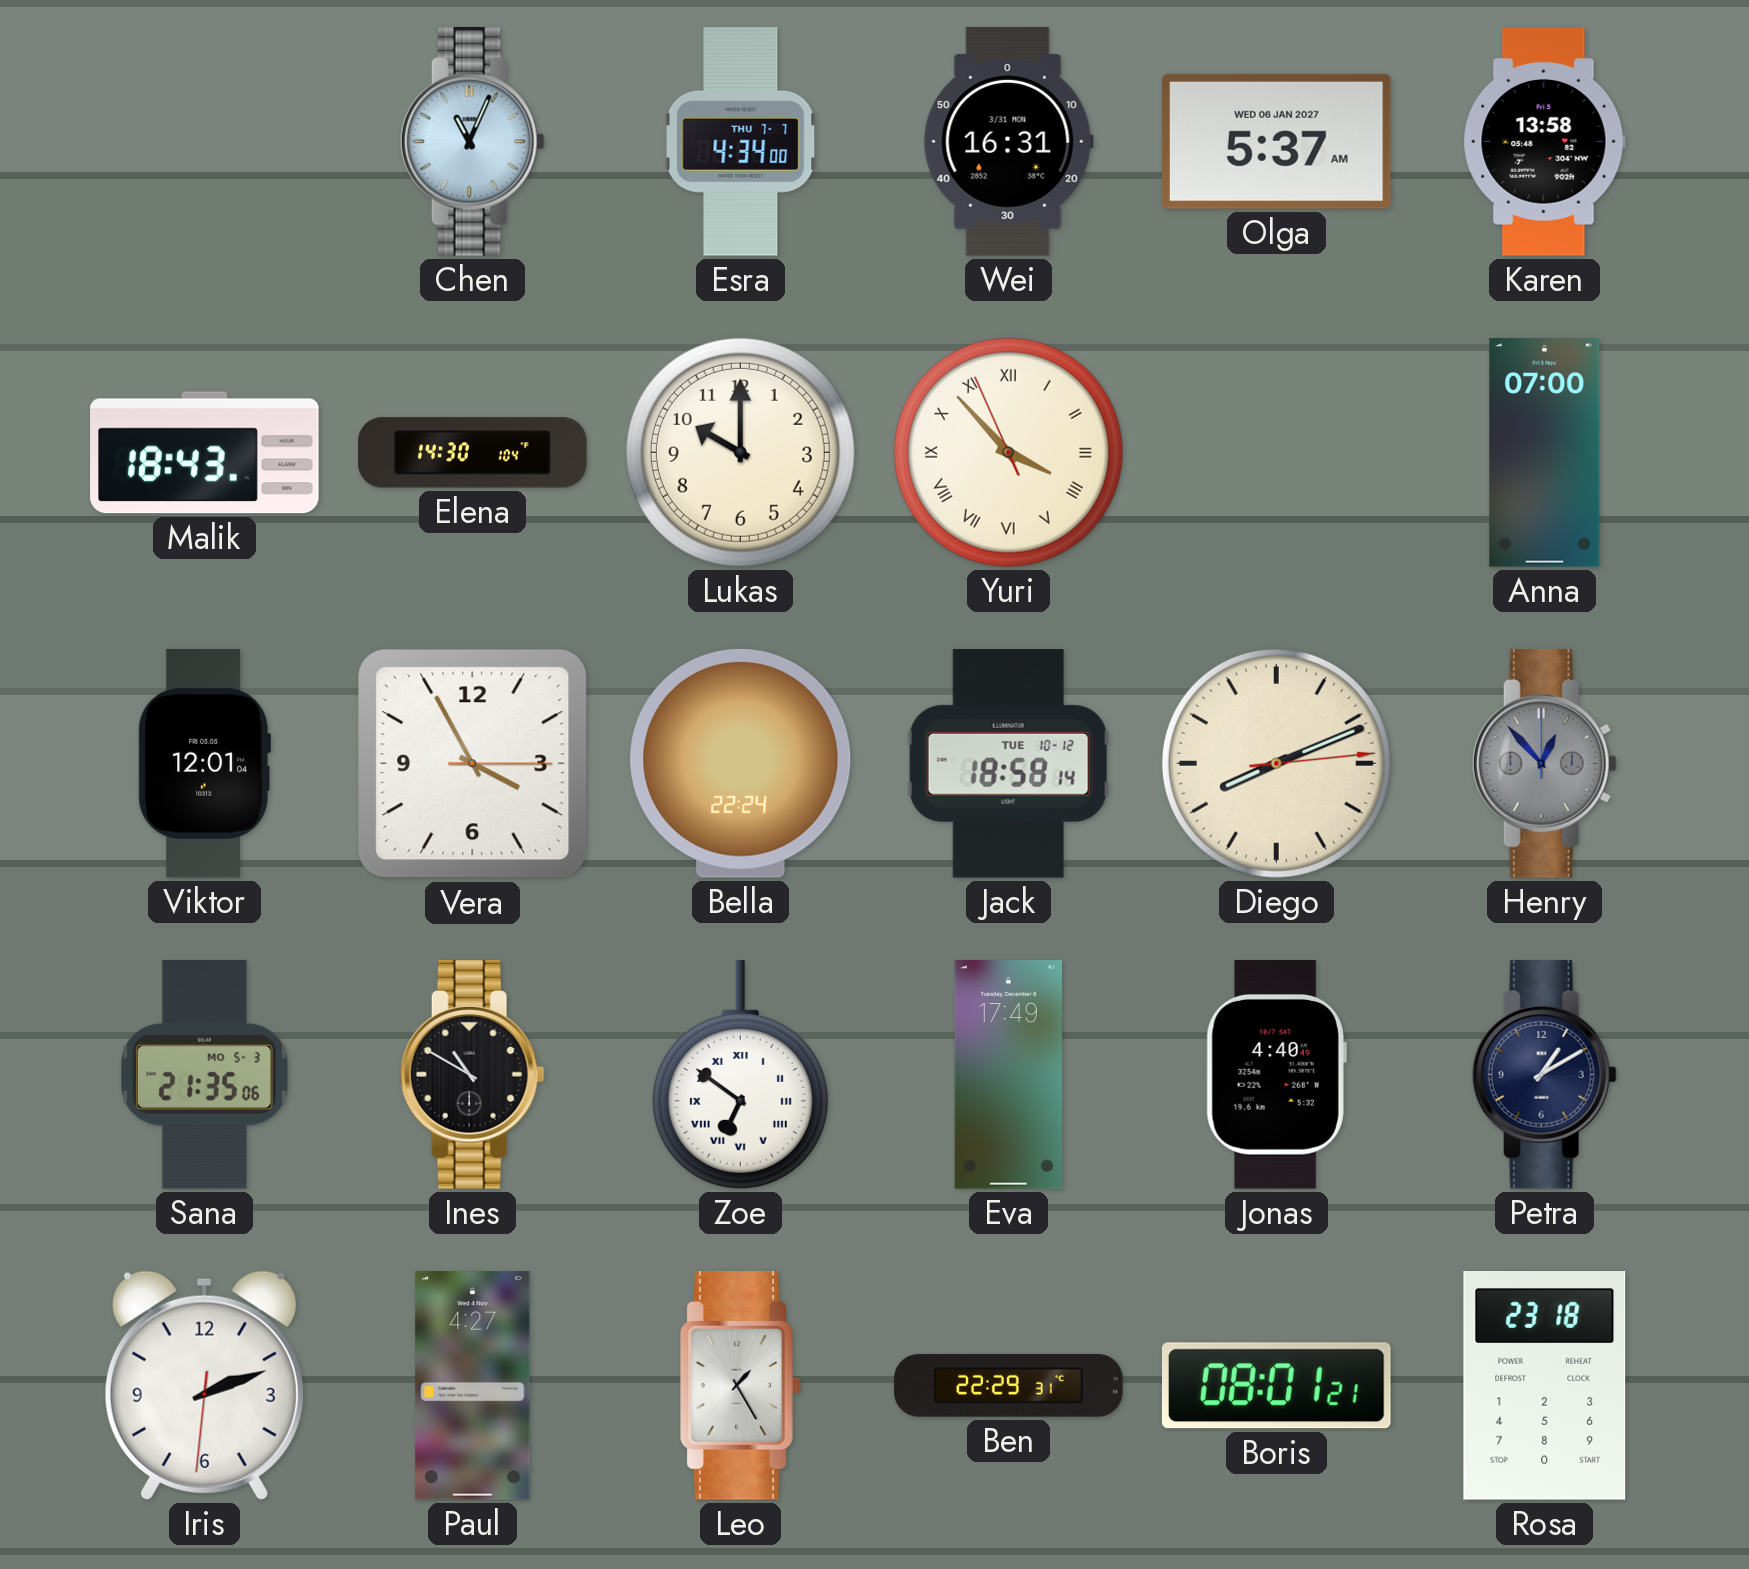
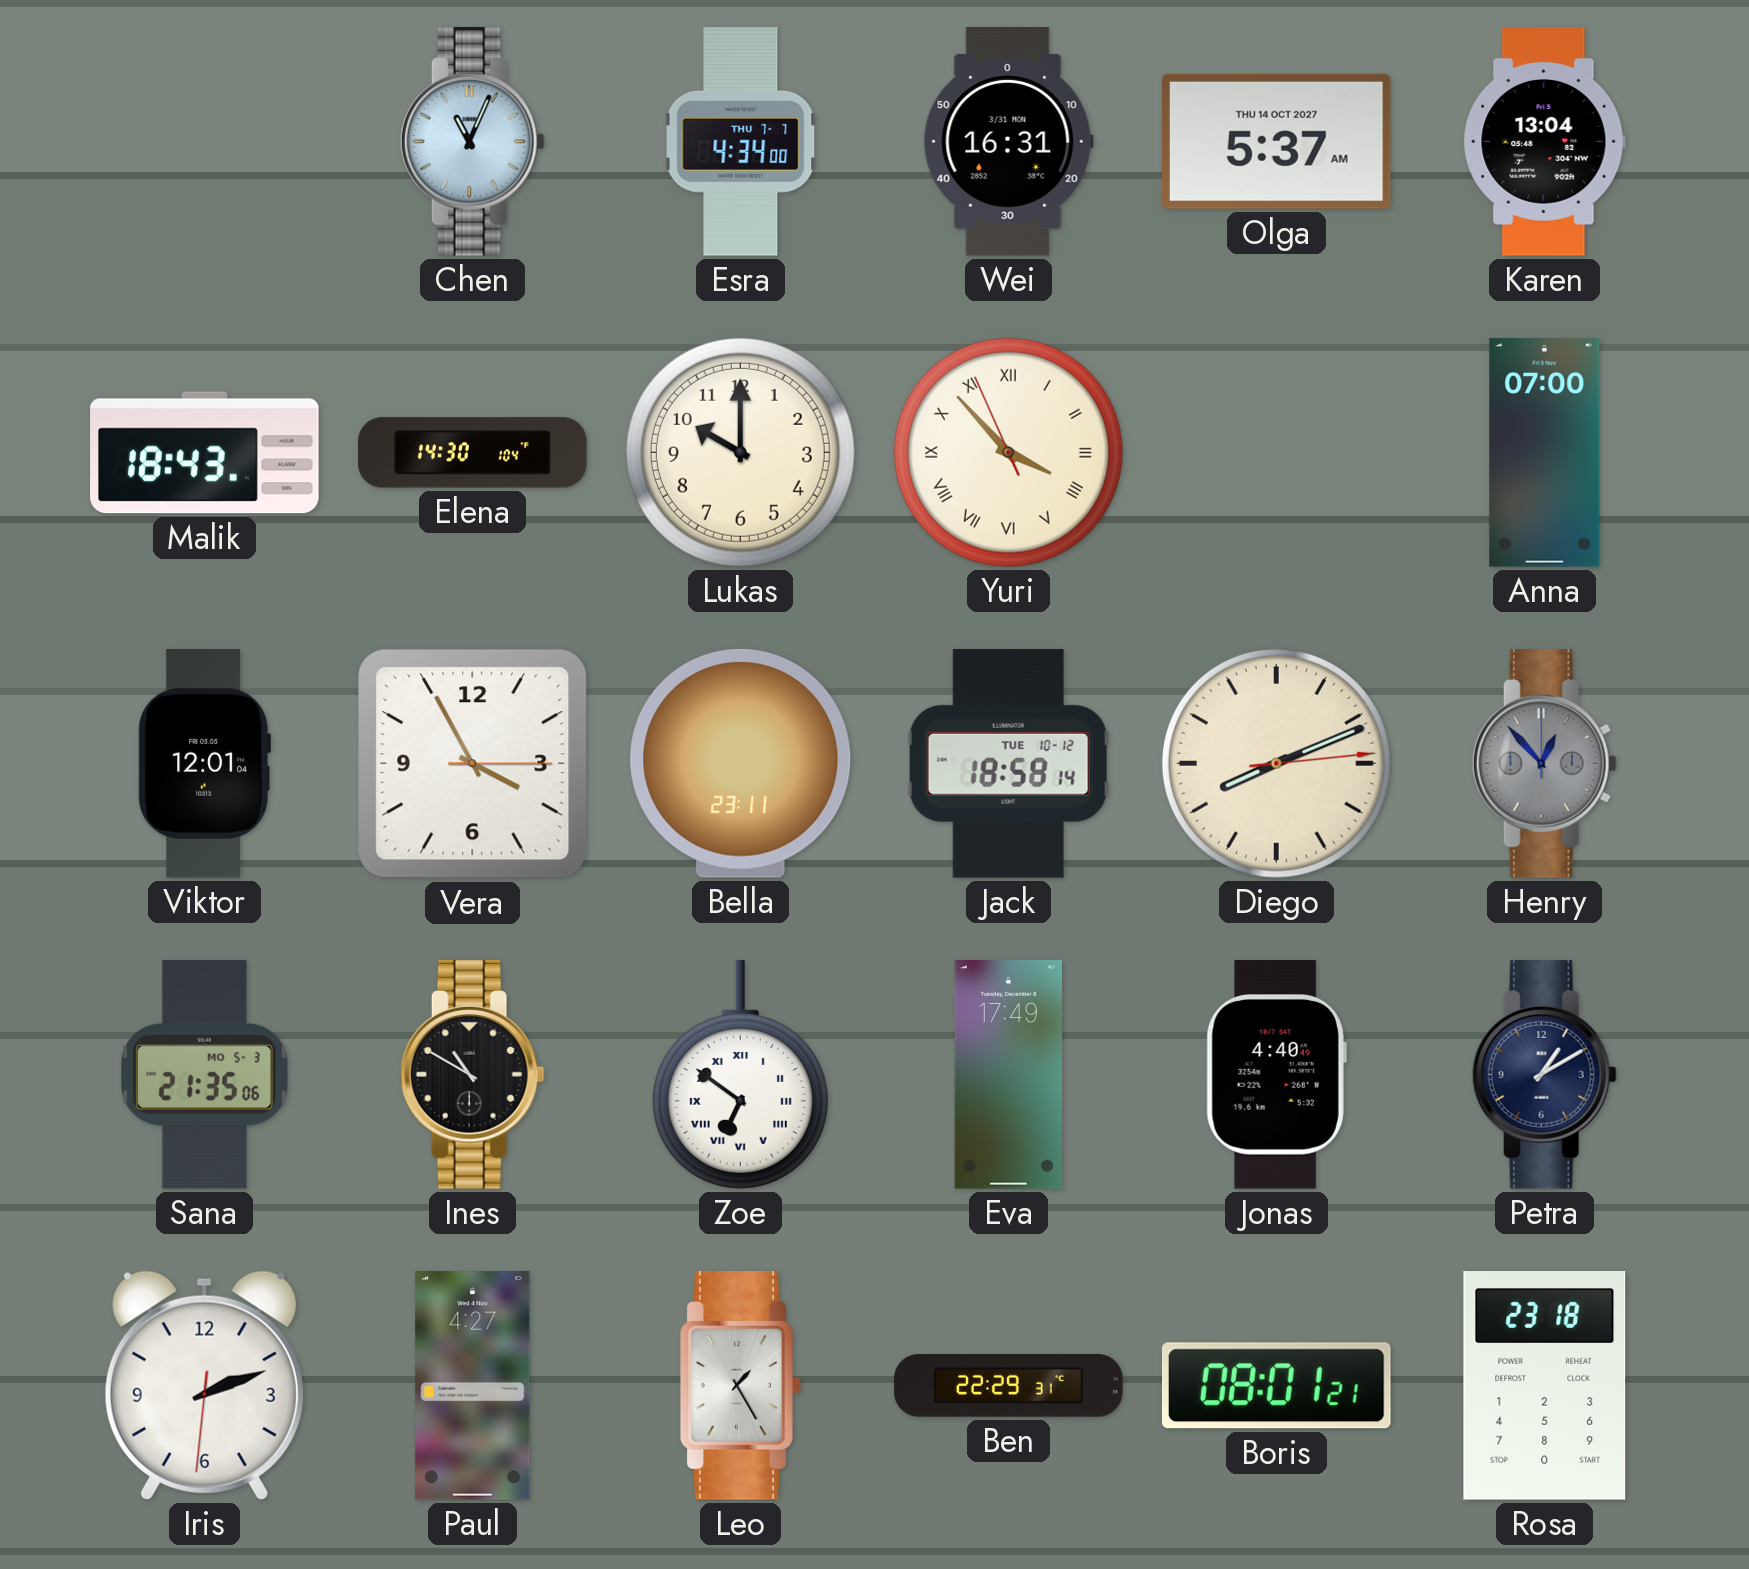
Olga date: WED 06 JAN 2027 -> THU 14 OCT 2027
Karen: 13:58 -> 13:04
Bella: 22:24 -> 23:11
